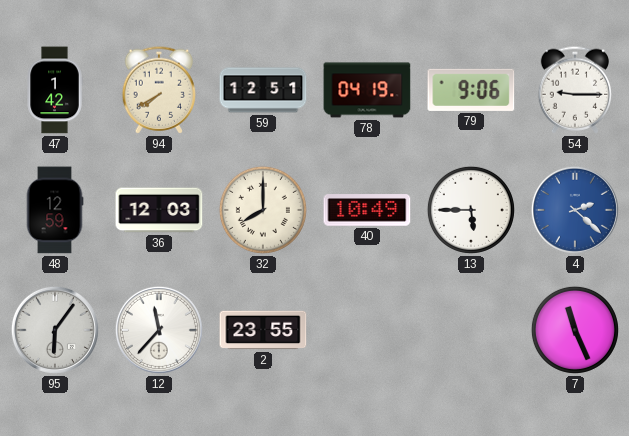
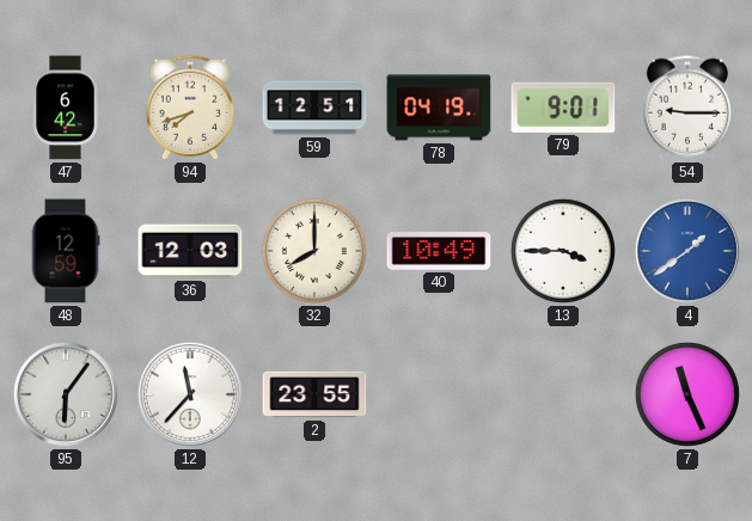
47: 1:42 -> 6:42
94: 7:40 -> 7:42
79: 9:06 -> 9:01
13: 5:45 -> 3:45
4: 2:22 -> 1:39
